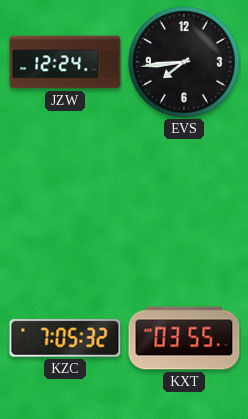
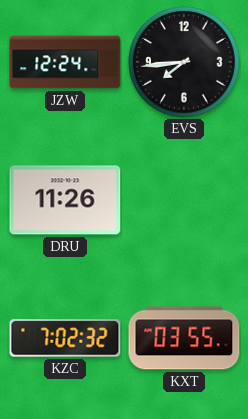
DRU: none -> 11:26
KZC: 7:05 -> 7:02
